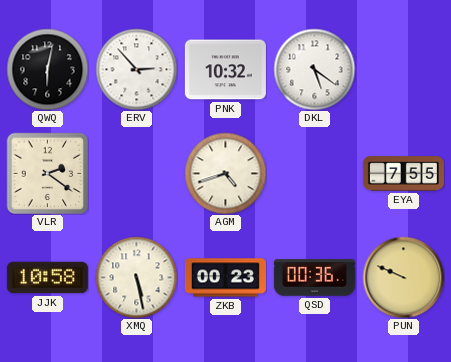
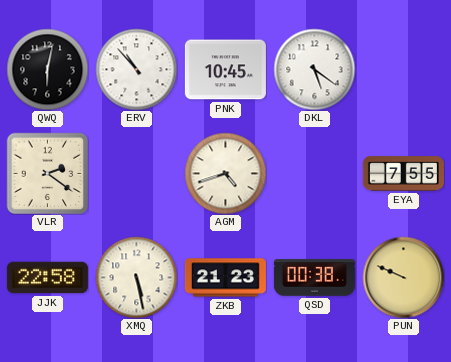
ERV: 2:53 -> 10:53
PNK: 10:32 -> 10:45
JJK: 10:58 -> 22:58
ZKB: 00:23 -> 21:23
QSD: 00:36 -> 00:38
